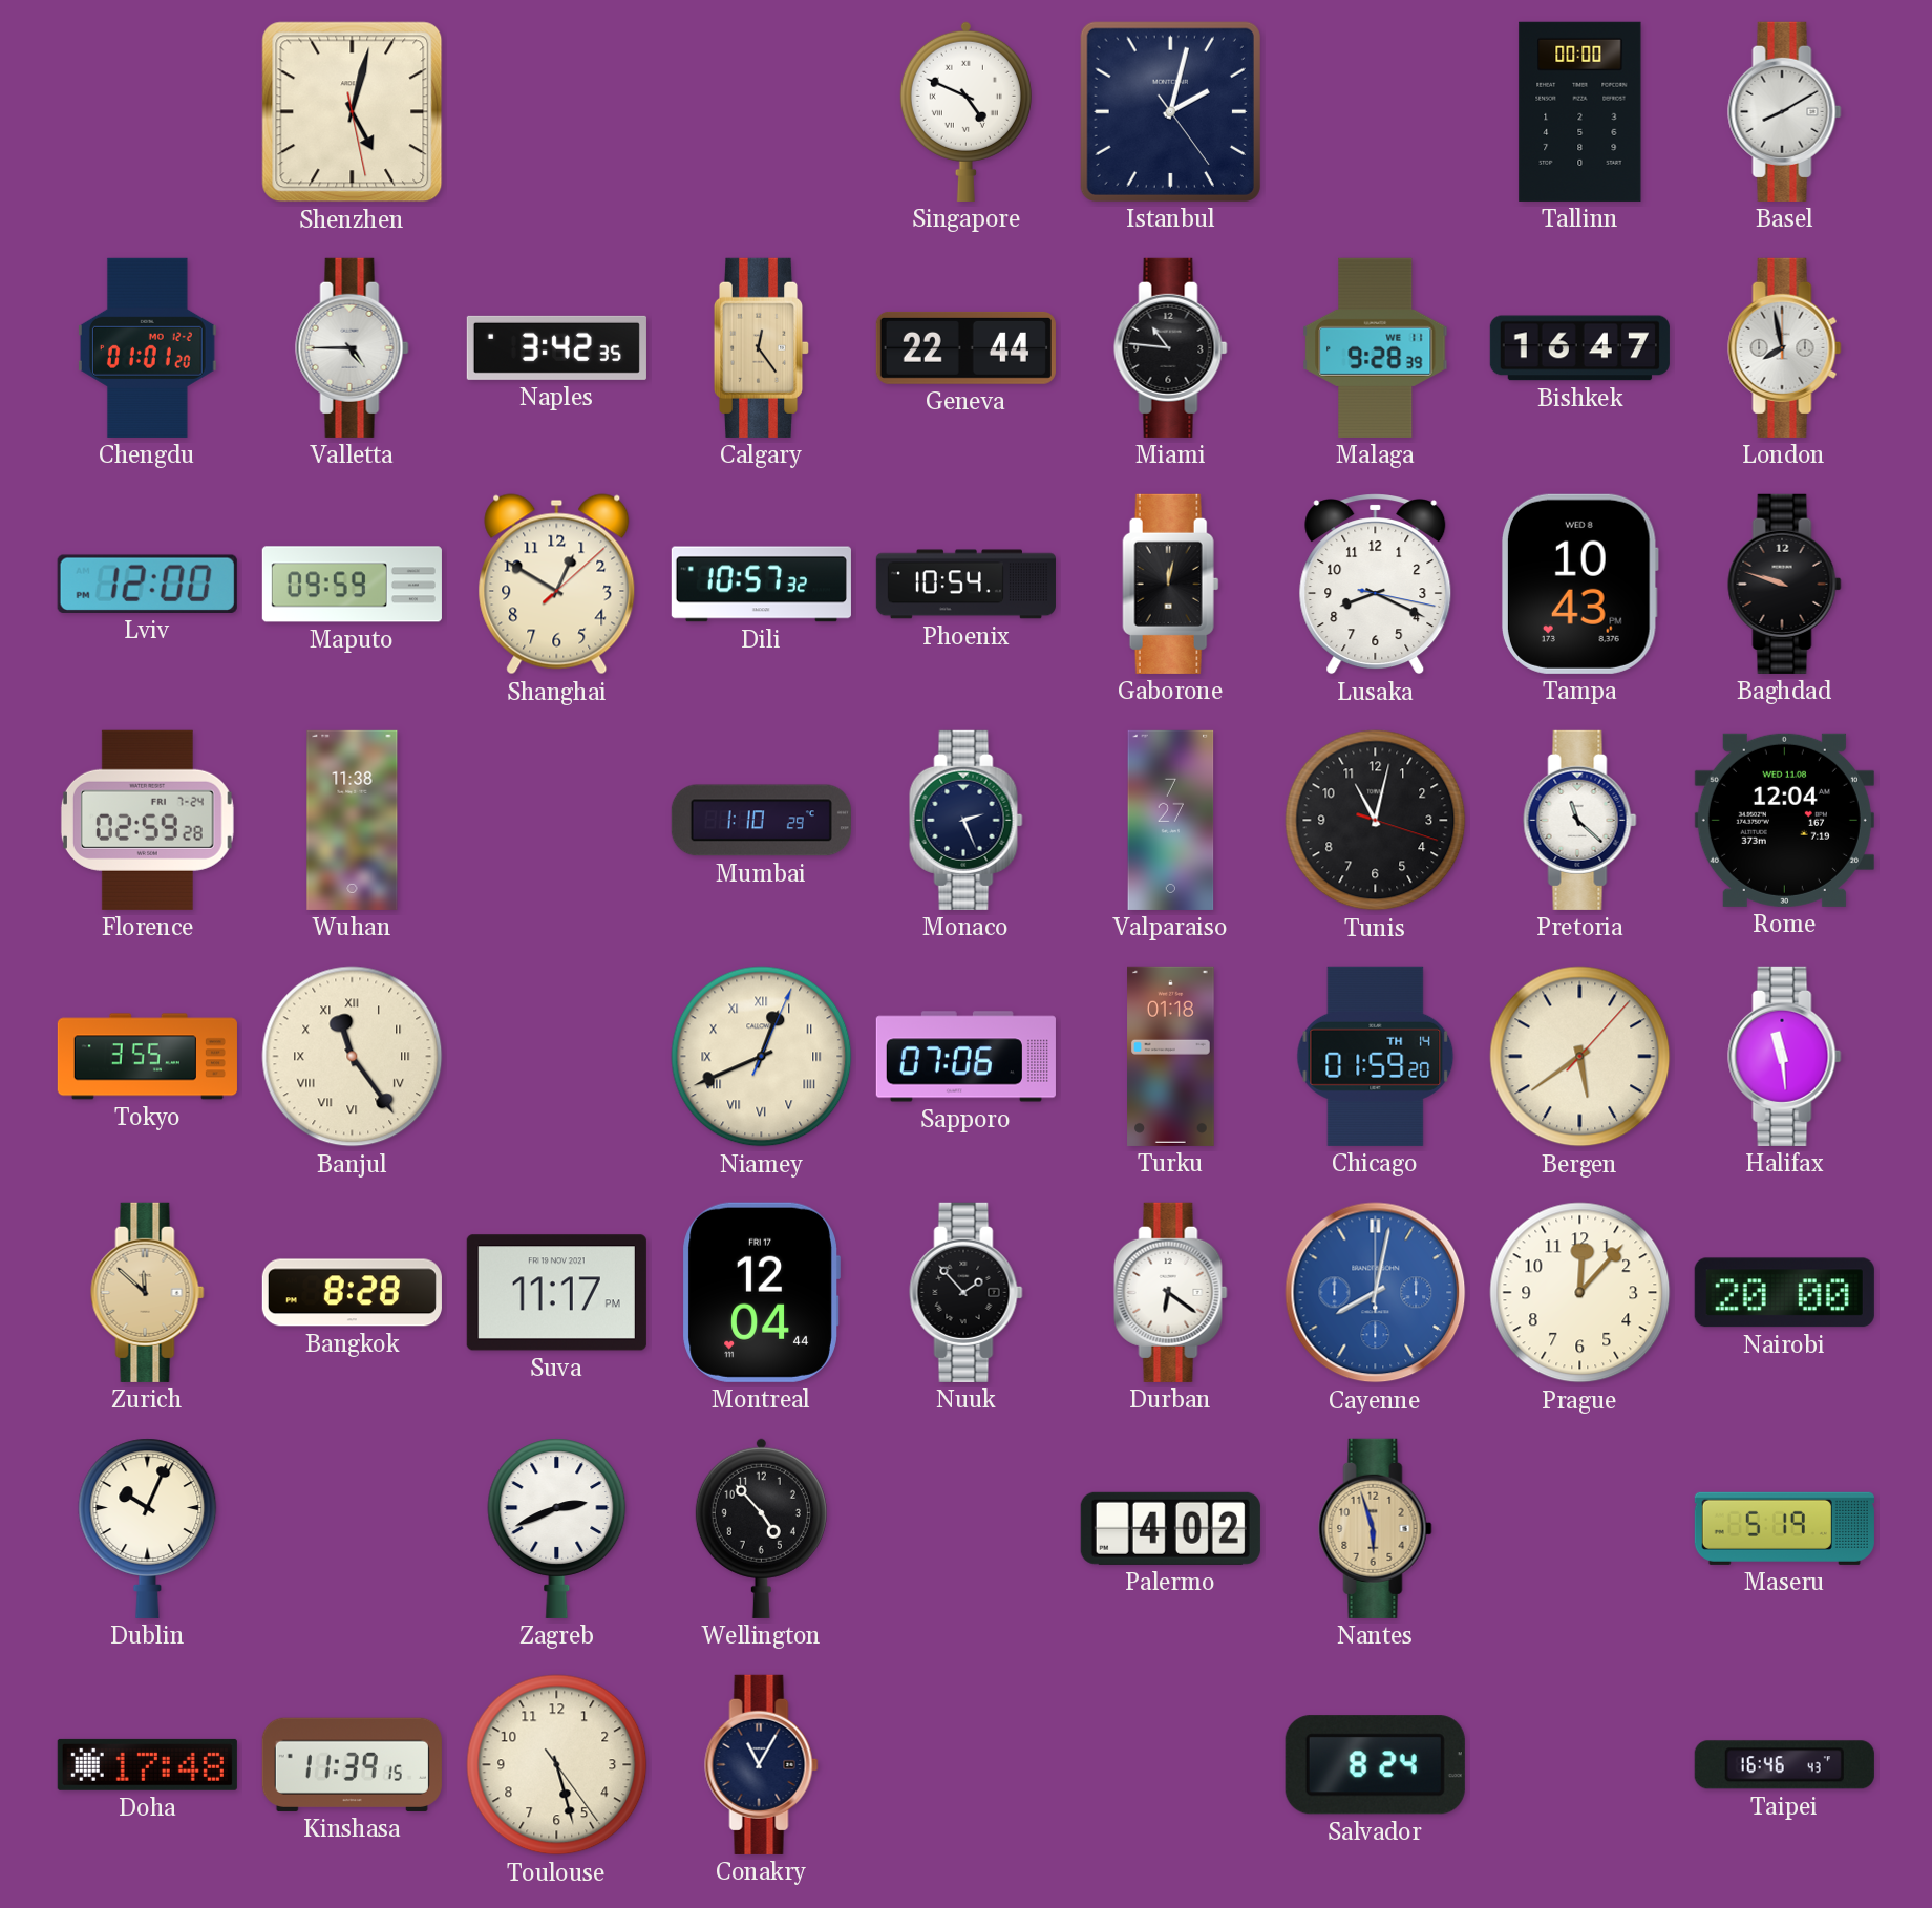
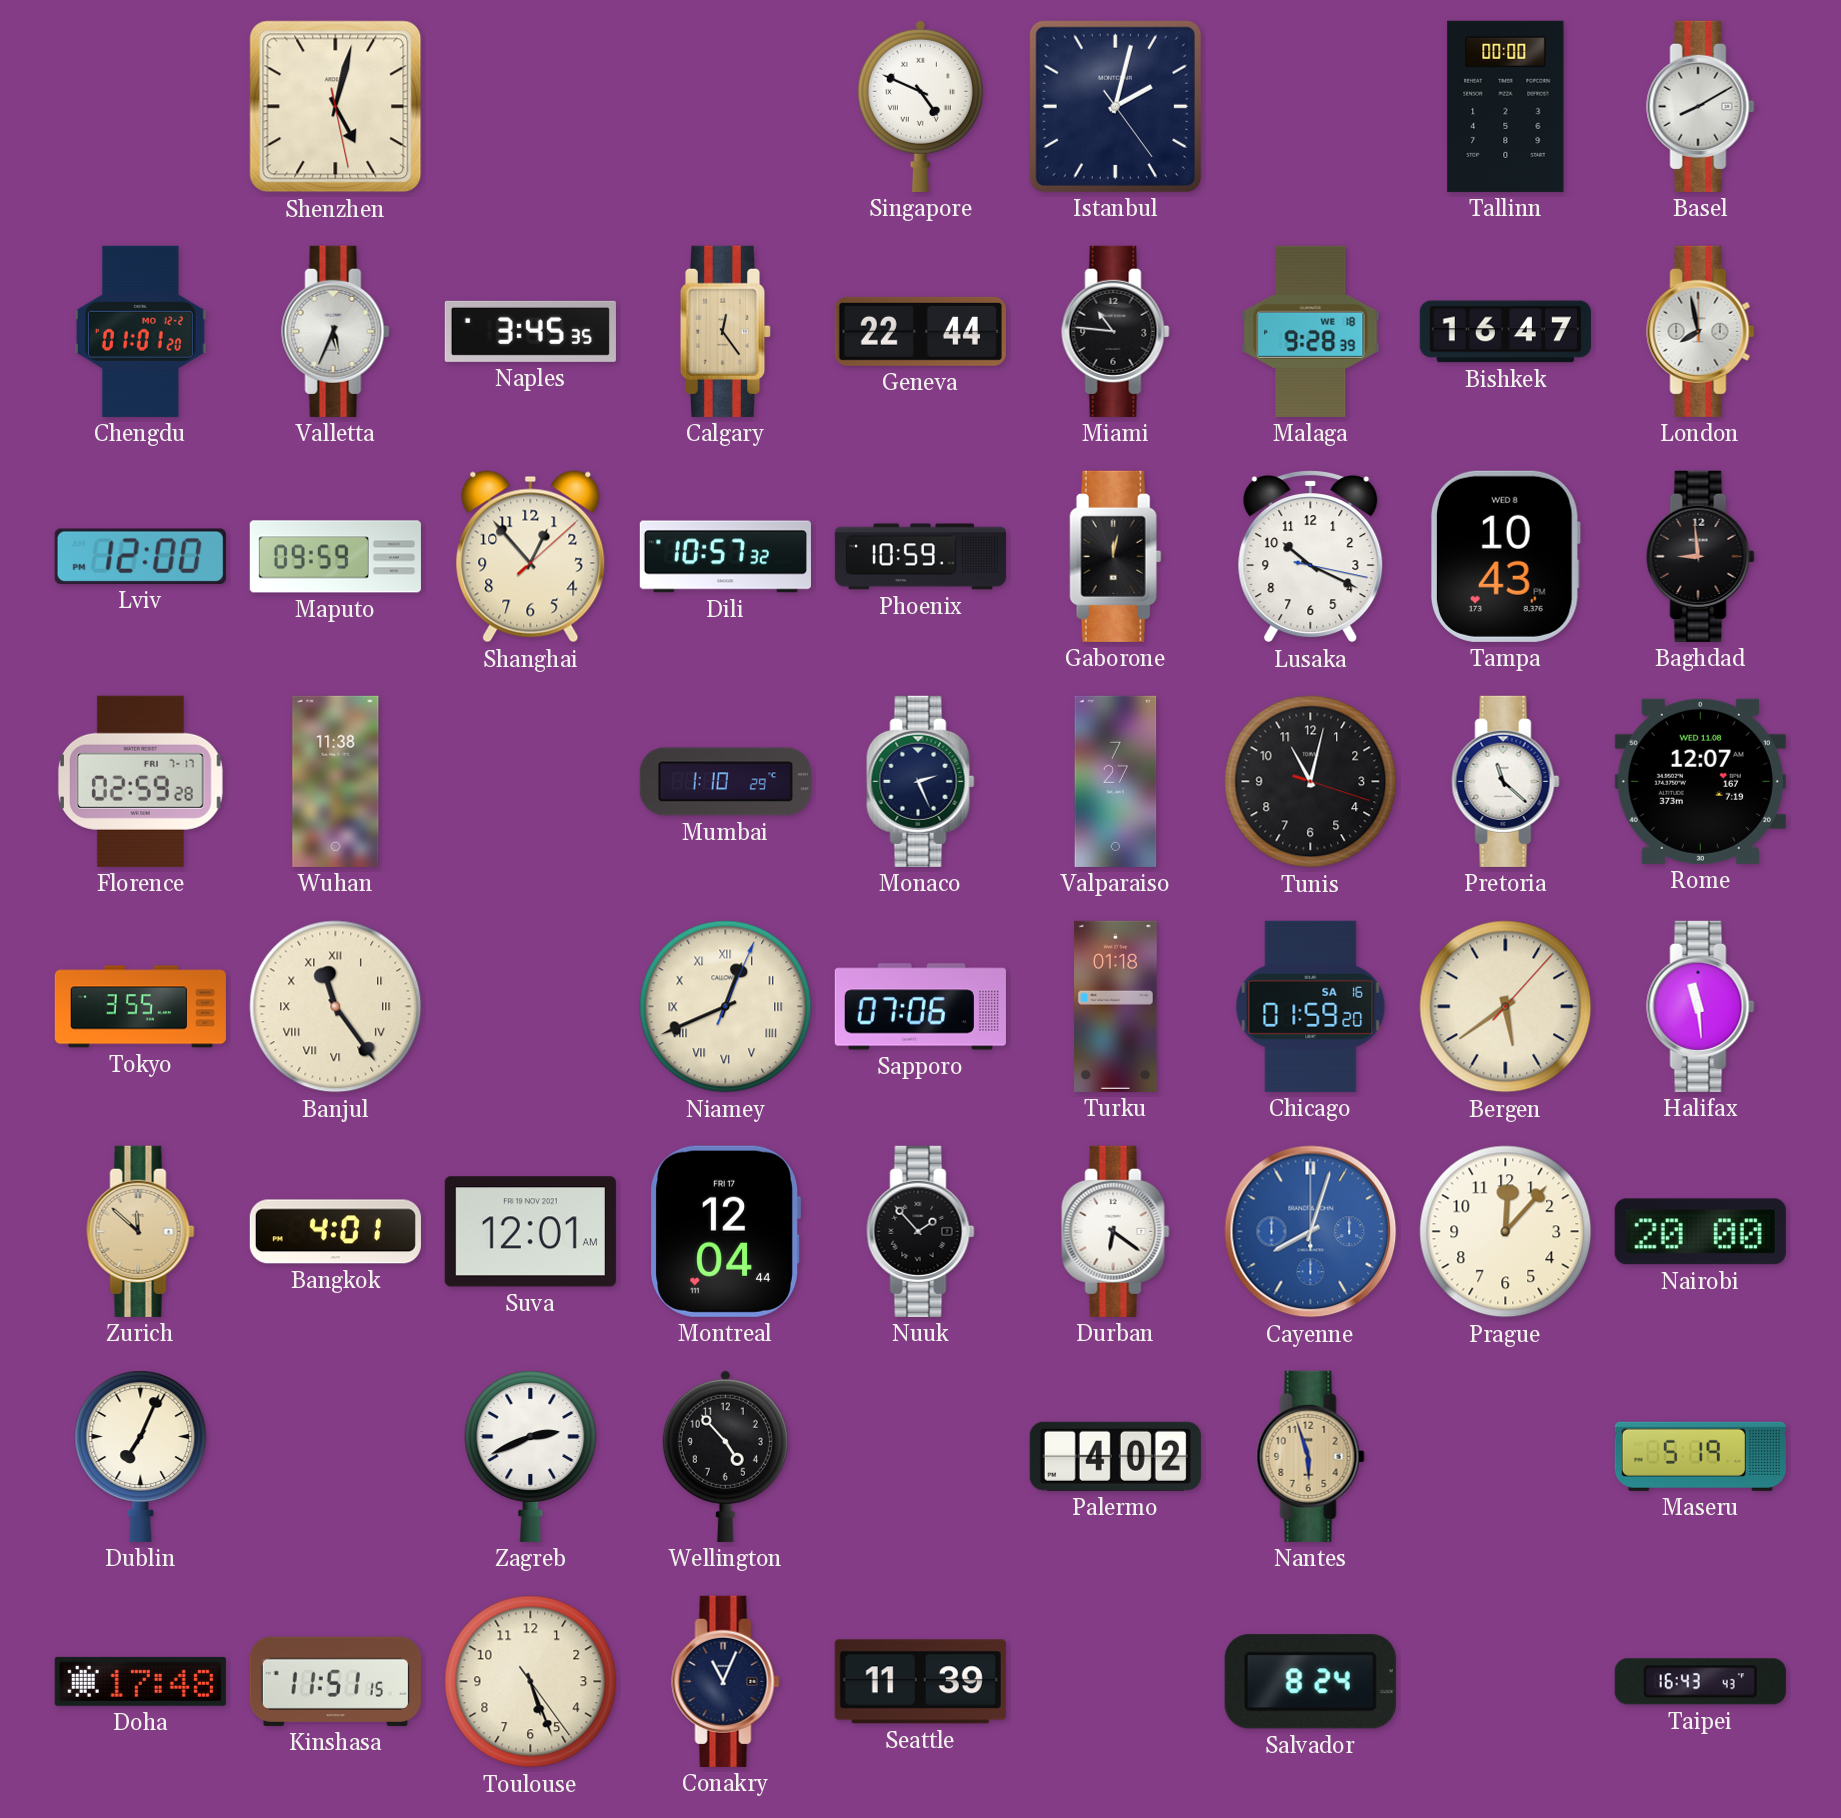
Valletta: 4:45 -> 5:34
Naples: 3:42 -> 3:45
Malaga date: WE 11 -> WE 18
Shanghai: 12:50 -> 12:53
Phoenix: 10:54 -> 10:59
Lusaka: 8:19 -> 10:19
Baghdad: 9:48 -> 8:59
Florence date: FRI 7-24 -> FRI 7-17
Rome: 12:04 -> 12:07
Chicago date: TH 14 -> SA 16
Bangkok: 8:28 -> 4:01
Suva: 11:17 -> 12:01
Cayenne: 8:02 -> 8:03
Dublin: 10:04 -> 7:04
Kinshasa: 11:39 -> 11:51
Toulouse: 5:27 -> 5:26
Conakry: 11:05 -> 11:04
Seattle: none -> 11:39
Taipei: 16:46 -> 16:43
